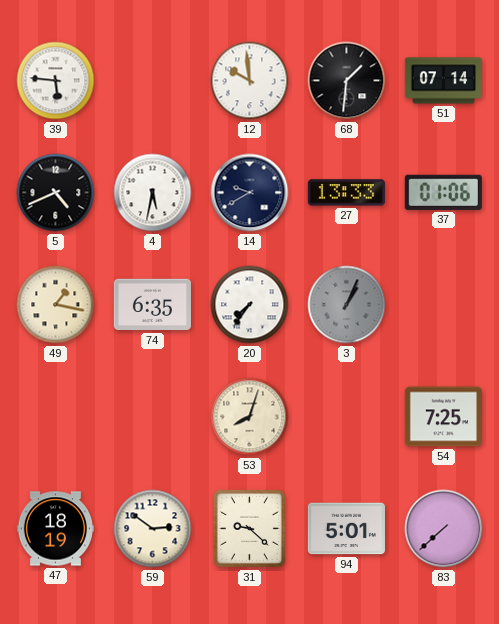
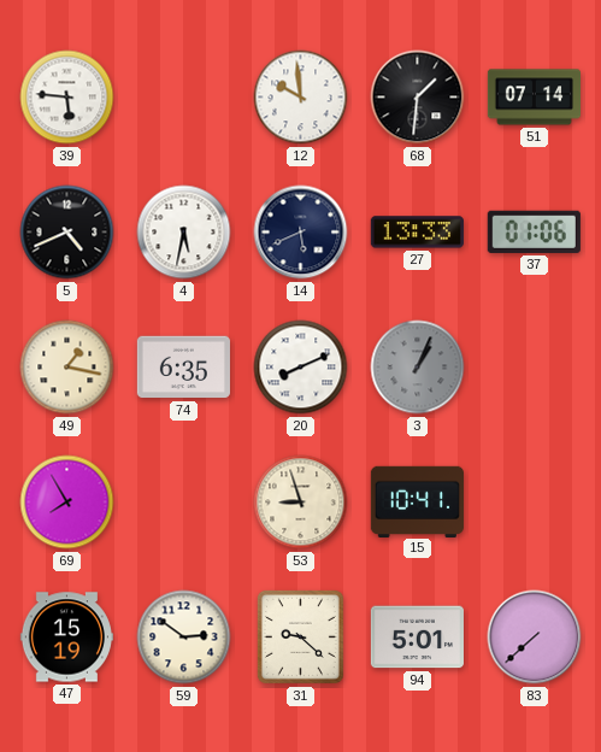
14: 9:40 -> 5:41
20: 7:36 -> 8:11
69: none -> 7:55
53: 8:03 -> 8:57
15: none -> 10:41
54: 7:25 -> none
47: 18:19 -> 15:19
